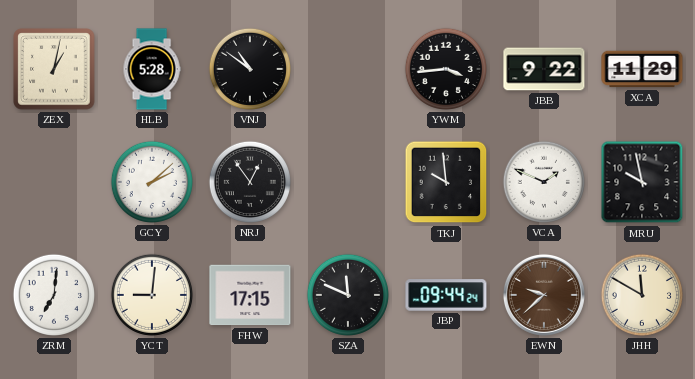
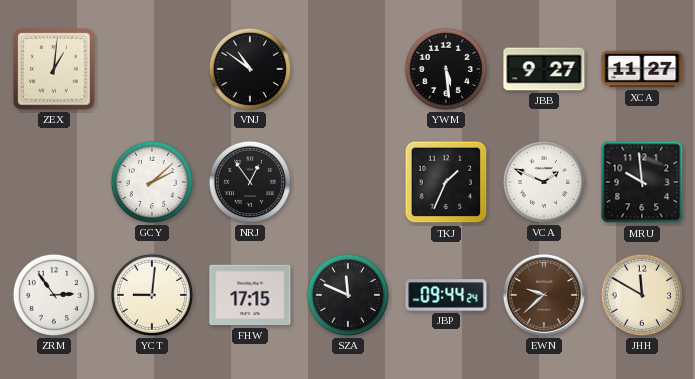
ZEX: 1:02 -> 1:01
HLB: 5:28 -> none
YWM: 3:44 -> 5:29
JBB: 9:22 -> 9:27
XCA: 11:29 -> 11:27
TKJ: 9:59 -> 1:34
MRU: 9:58 -> 9:59
ZRM: 7:01 -> 2:54
